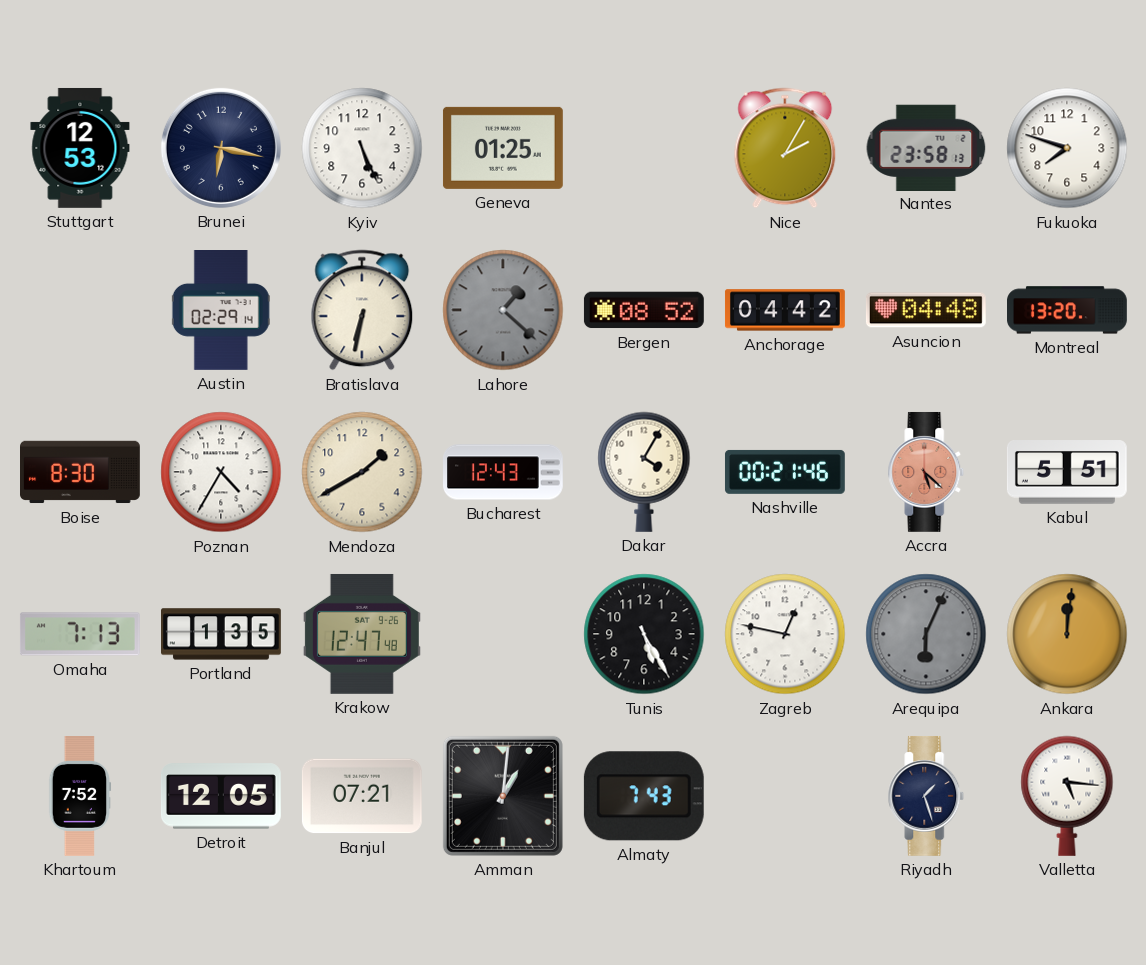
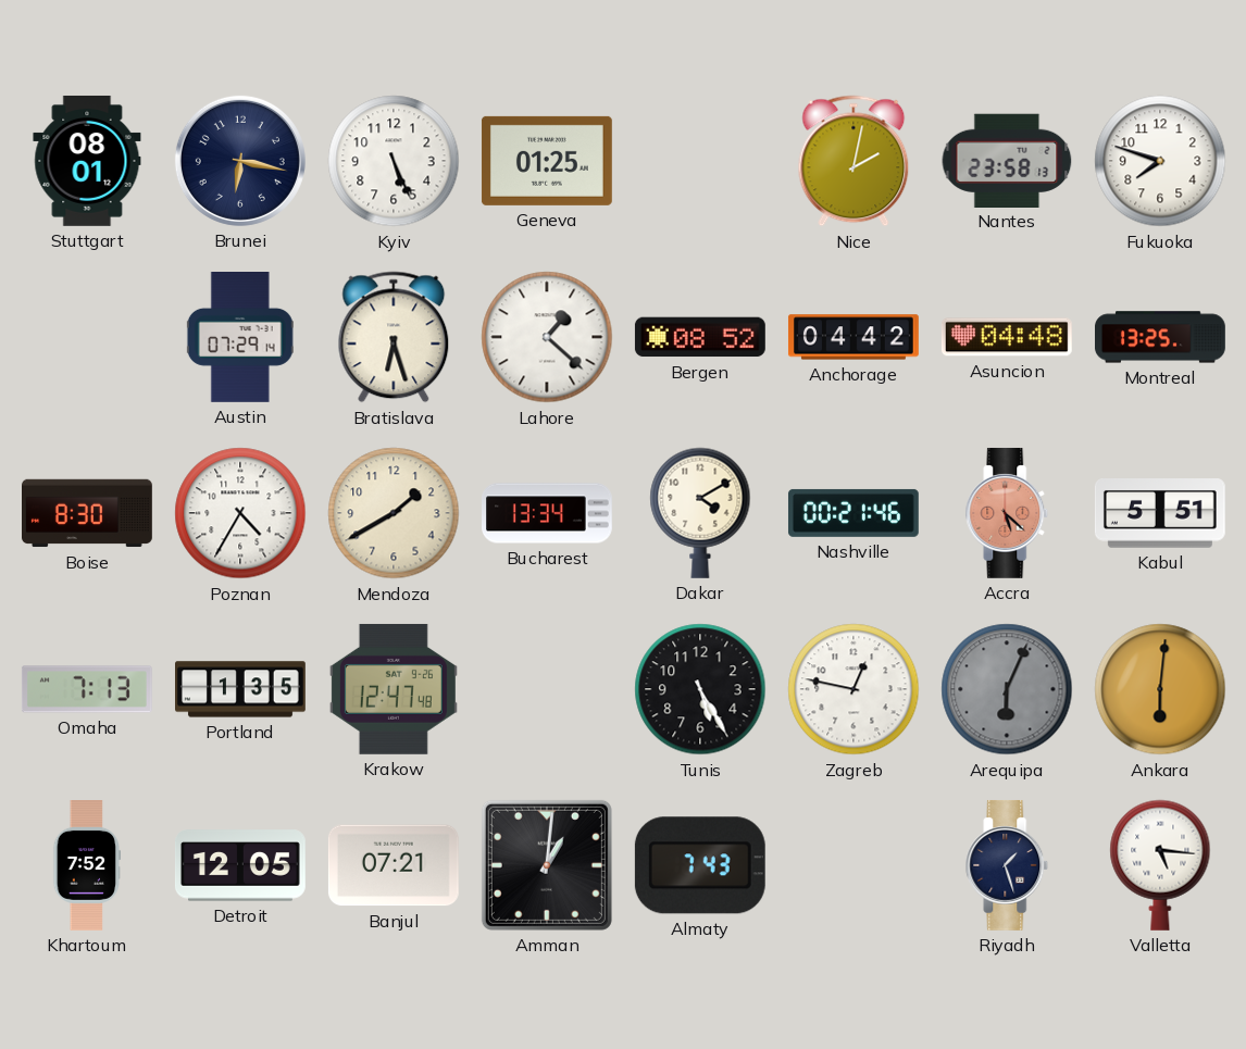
Stuttgart: 12:53 -> 08:01
Nice: 2:05 -> 2:02
Austin: 02:29 -> 07:29
Bratislava: 6:32 -> 6:27
Lahore dial: grey -> white
Montreal: 13:20 -> 13:25
Bucharest: 12:43 -> 13:34
Dakar: 4:05 -> 4:10
Ankara: 12:01 -> 6:01
